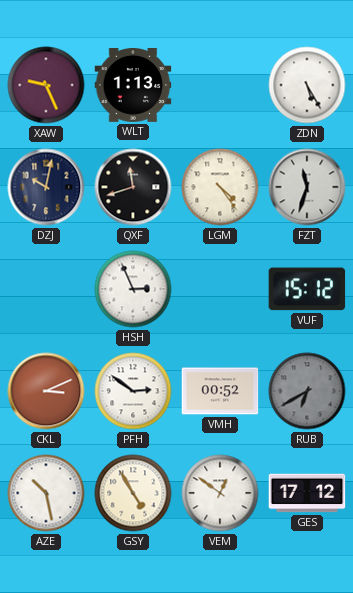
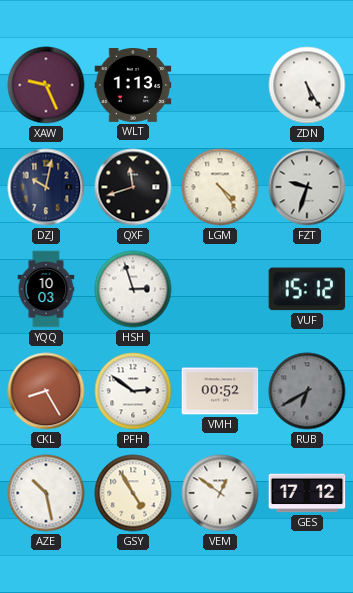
FZT: 11:33 -> 9:33
YQQ: none -> 10:03
HSH: 2:56 -> 2:57
CKL: 3:11 -> 8:25
